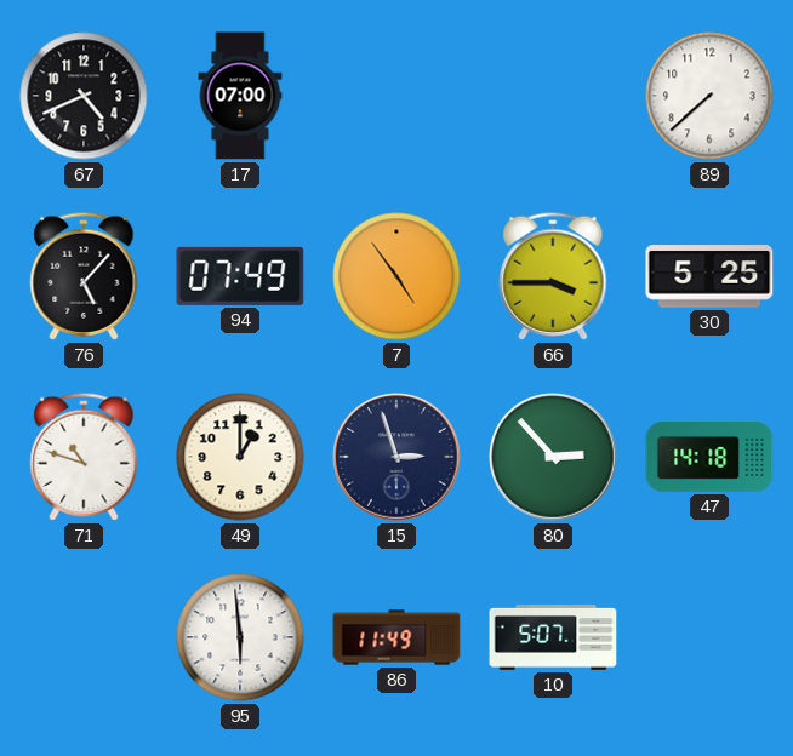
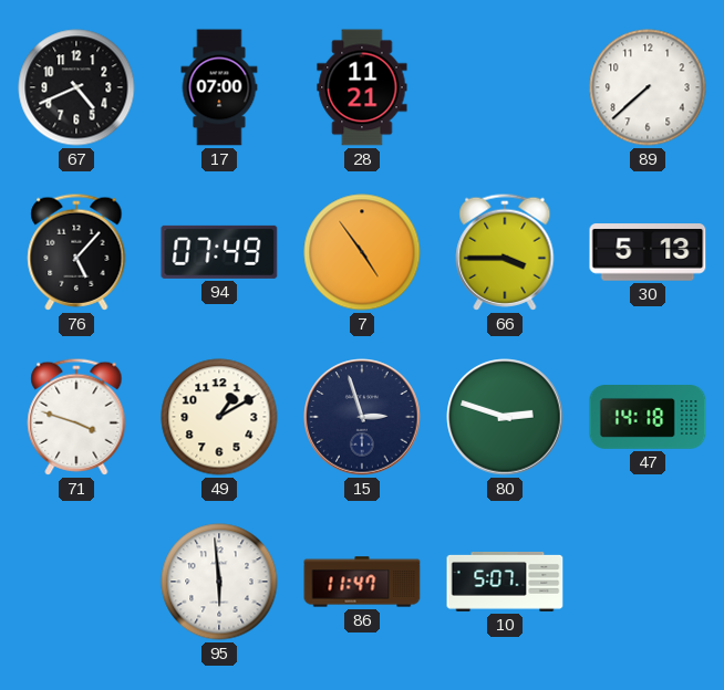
28: none -> 11:21
30: 5:25 -> 5:13
71: 10:48 -> 3:48
49: 1:00 -> 1:10
80: 2:53 -> 2:48
86: 11:49 -> 11:47
